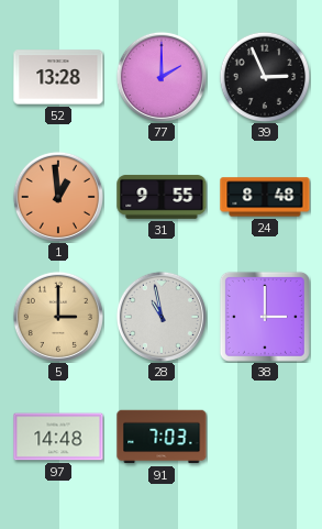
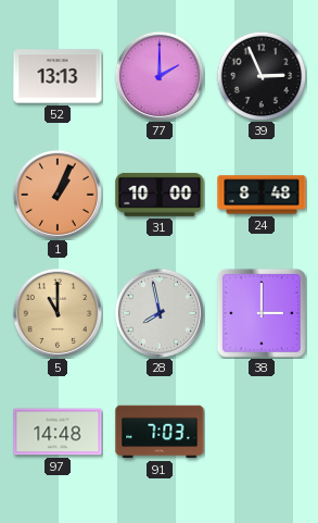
52: 13:28 -> 13:13
1: 12:59 -> 1:04
31: 9:55 -> 10:00
5: 3:00 -> 11:00
28: 10:58 -> 7:58
